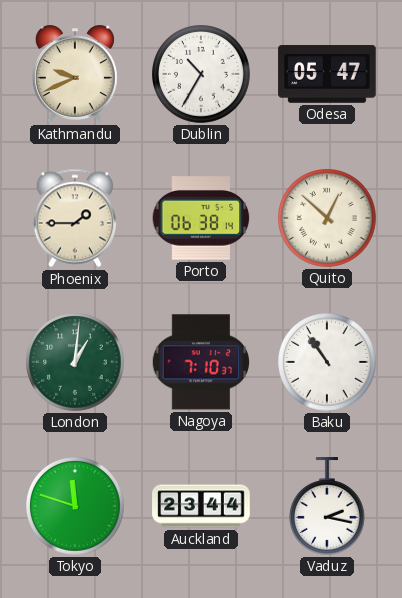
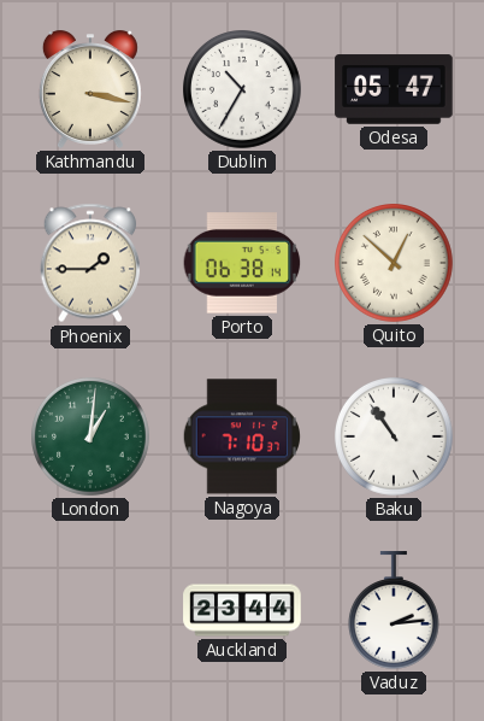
Kathmandu: 9:41 -> 3:17
Tokyo: 11:48 -> none
Vaduz: 2:17 -> 2:14
